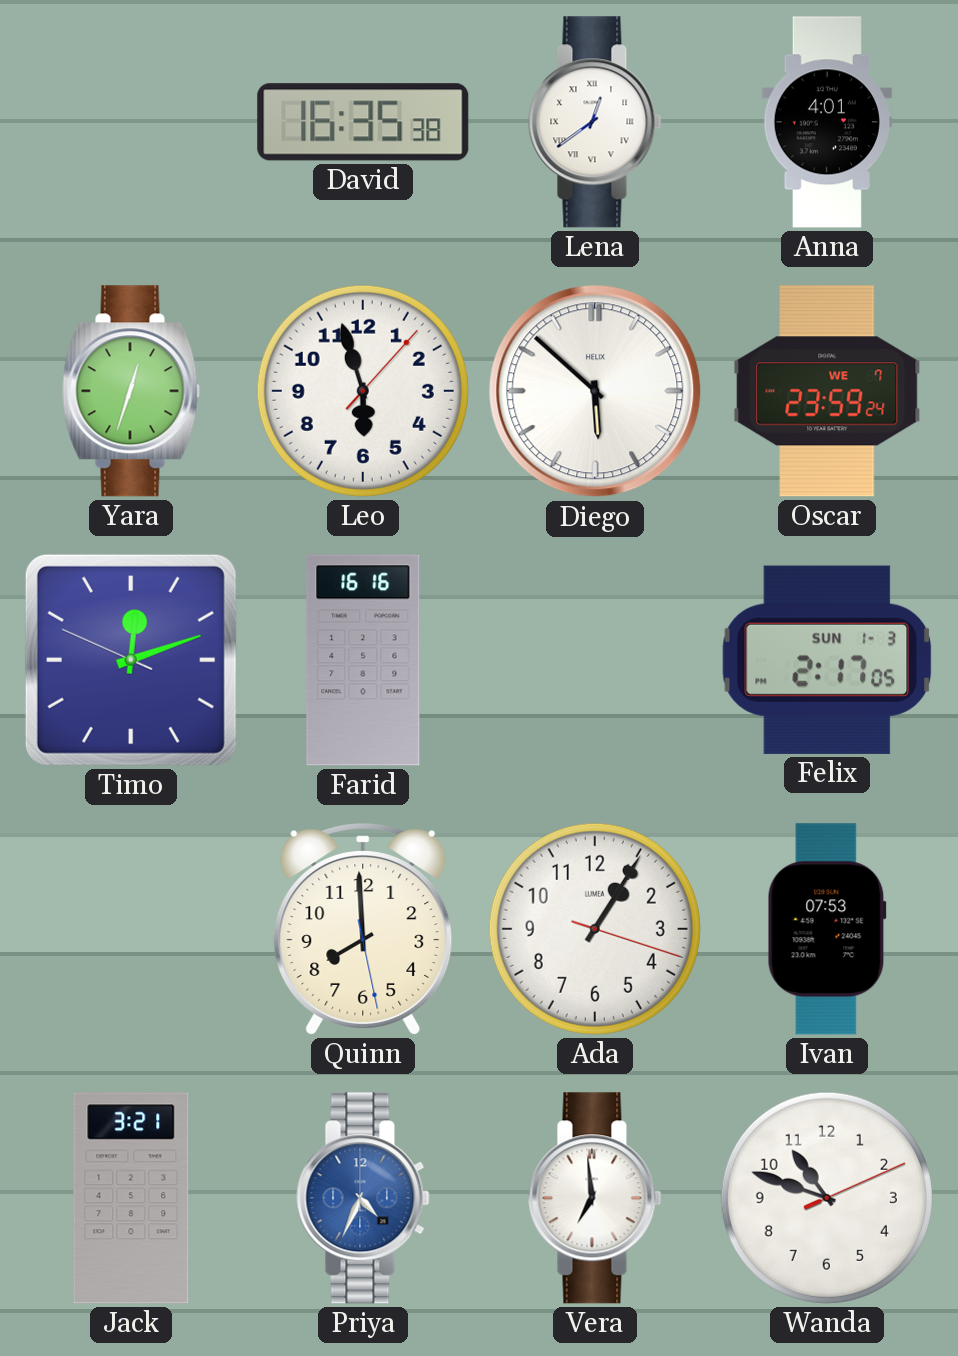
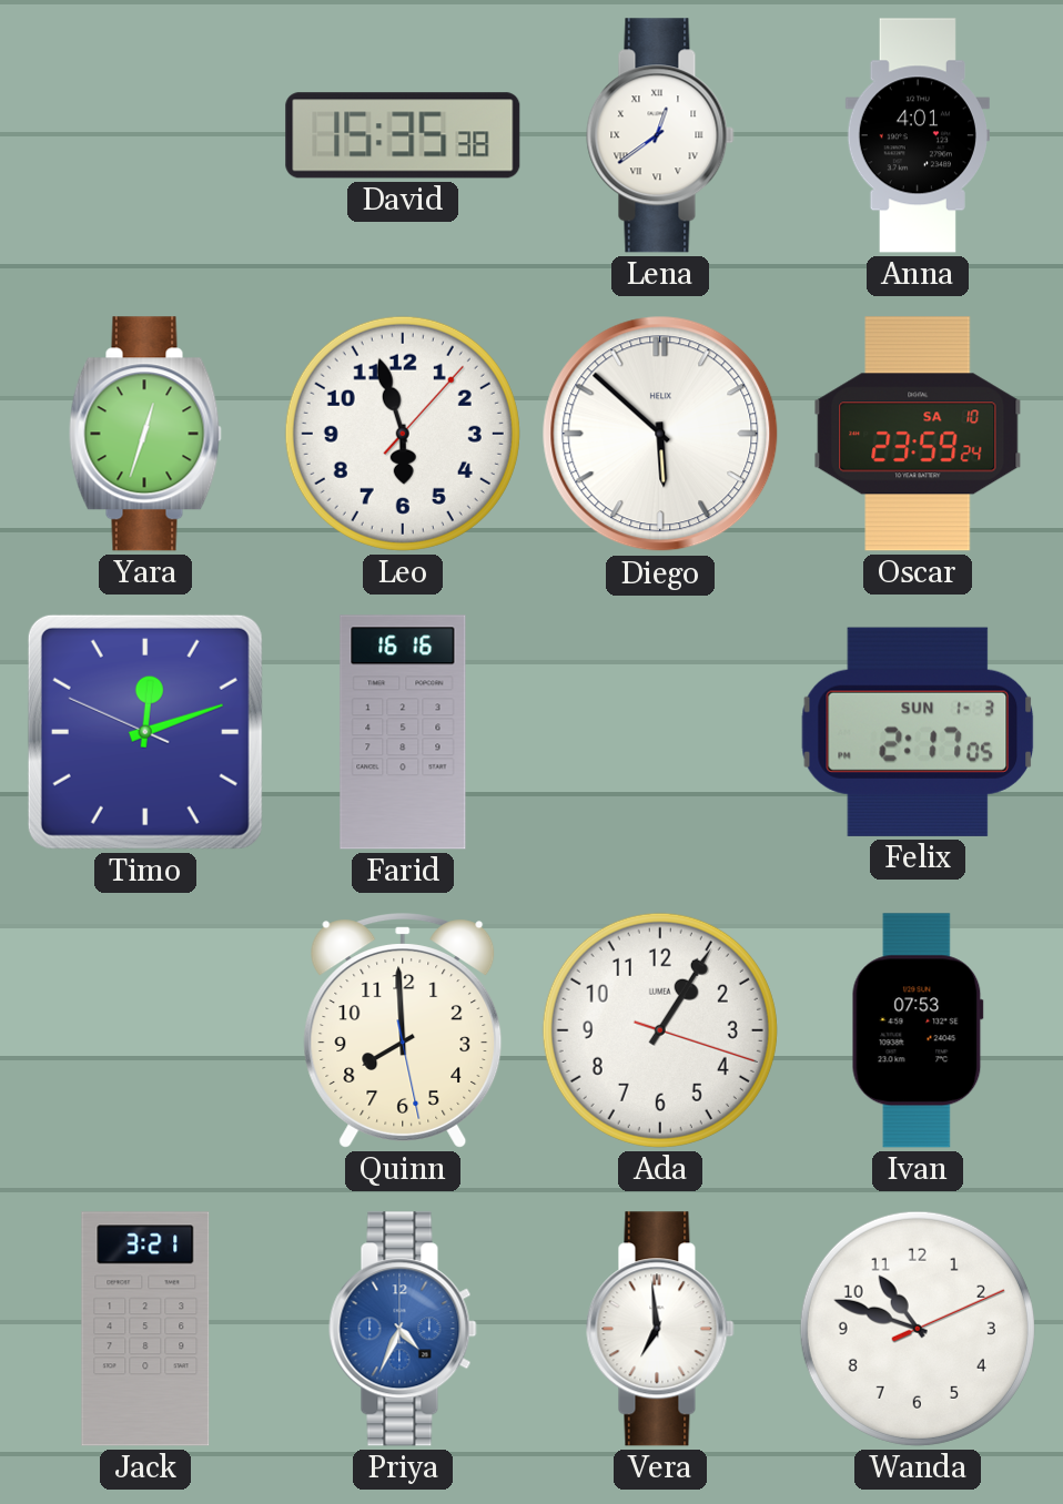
David: 16:35 -> 15:35
Oscar date: WE 7 -> SA 10
